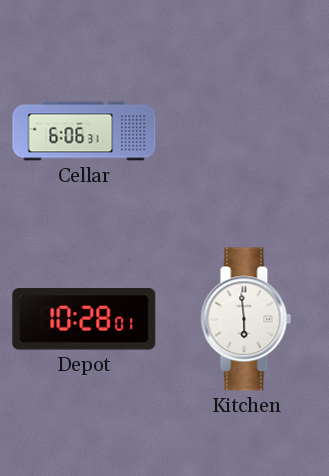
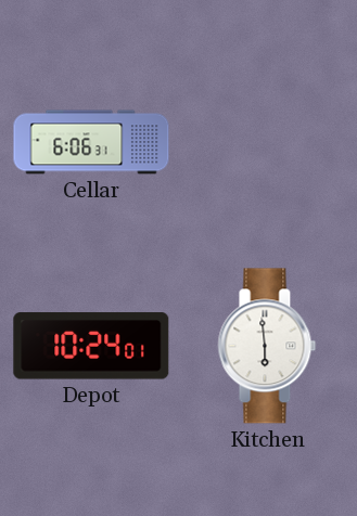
Depot: 10:28 -> 10:24
